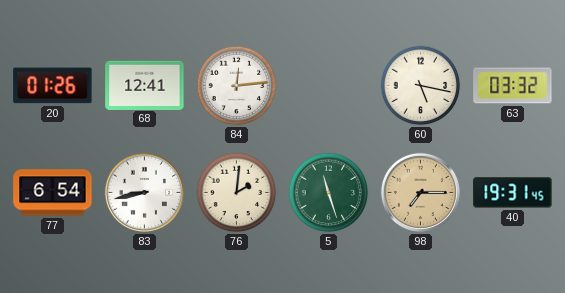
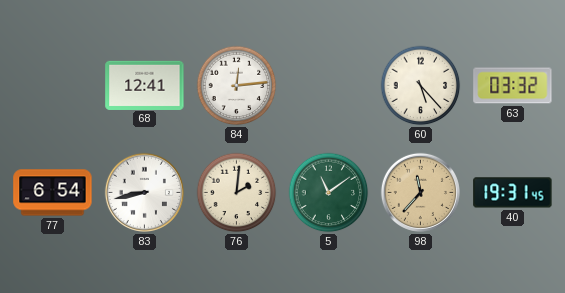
20: 01:26 -> none
60: 5:17 -> 5:23
5: 11:27 -> 11:09
98: 7:15 -> 11:37
